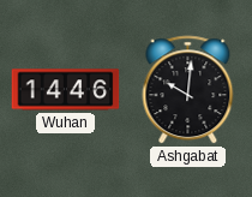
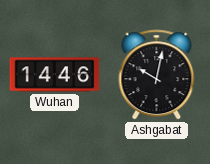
Ashgabat: 10:01 -> 10:02
